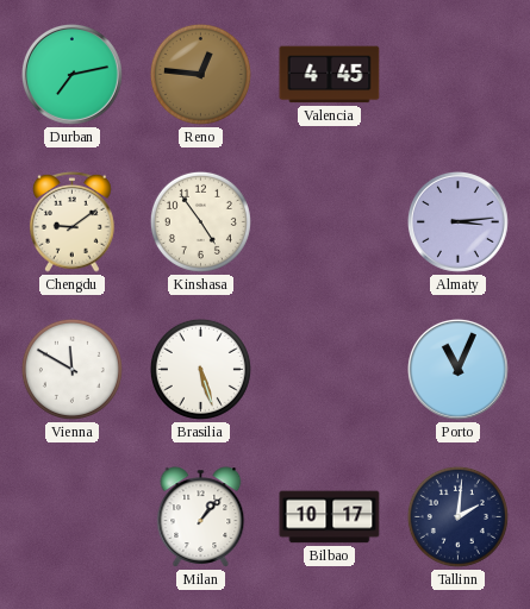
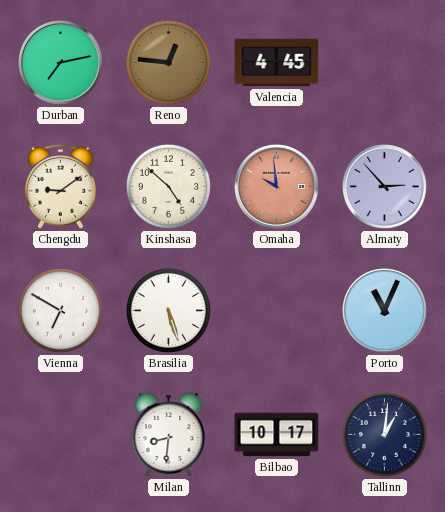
Kinshasa: 4:54 -> 4:52
Omaha: none -> 9:59
Almaty: 3:14 -> 2:53
Vienna: 11:50 -> 6:50
Milan: 1:07 -> 8:31
Tallinn: 2:01 -> 1:01
